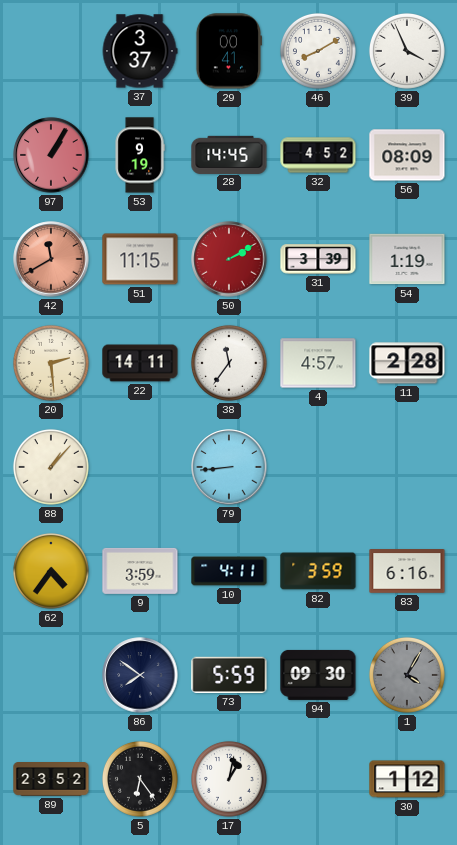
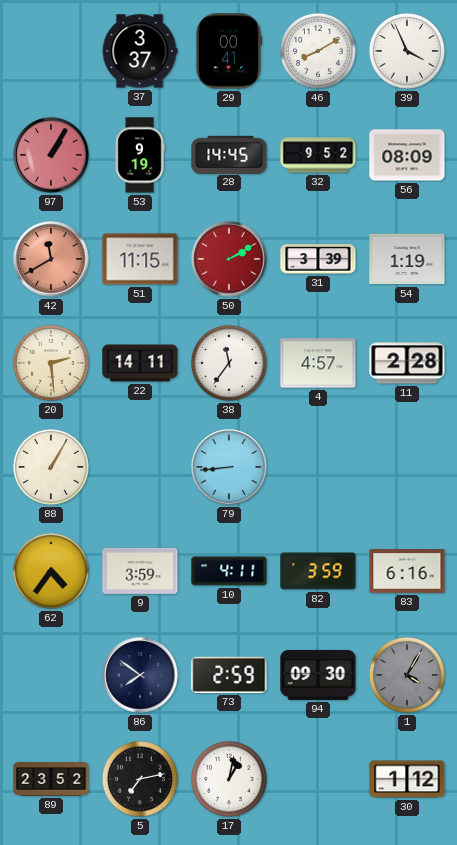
32: 4:52 -> 9:52
88: 1:07 -> 1:05
73: 5:59 -> 2:59
5: 6:24 -> 7:13
